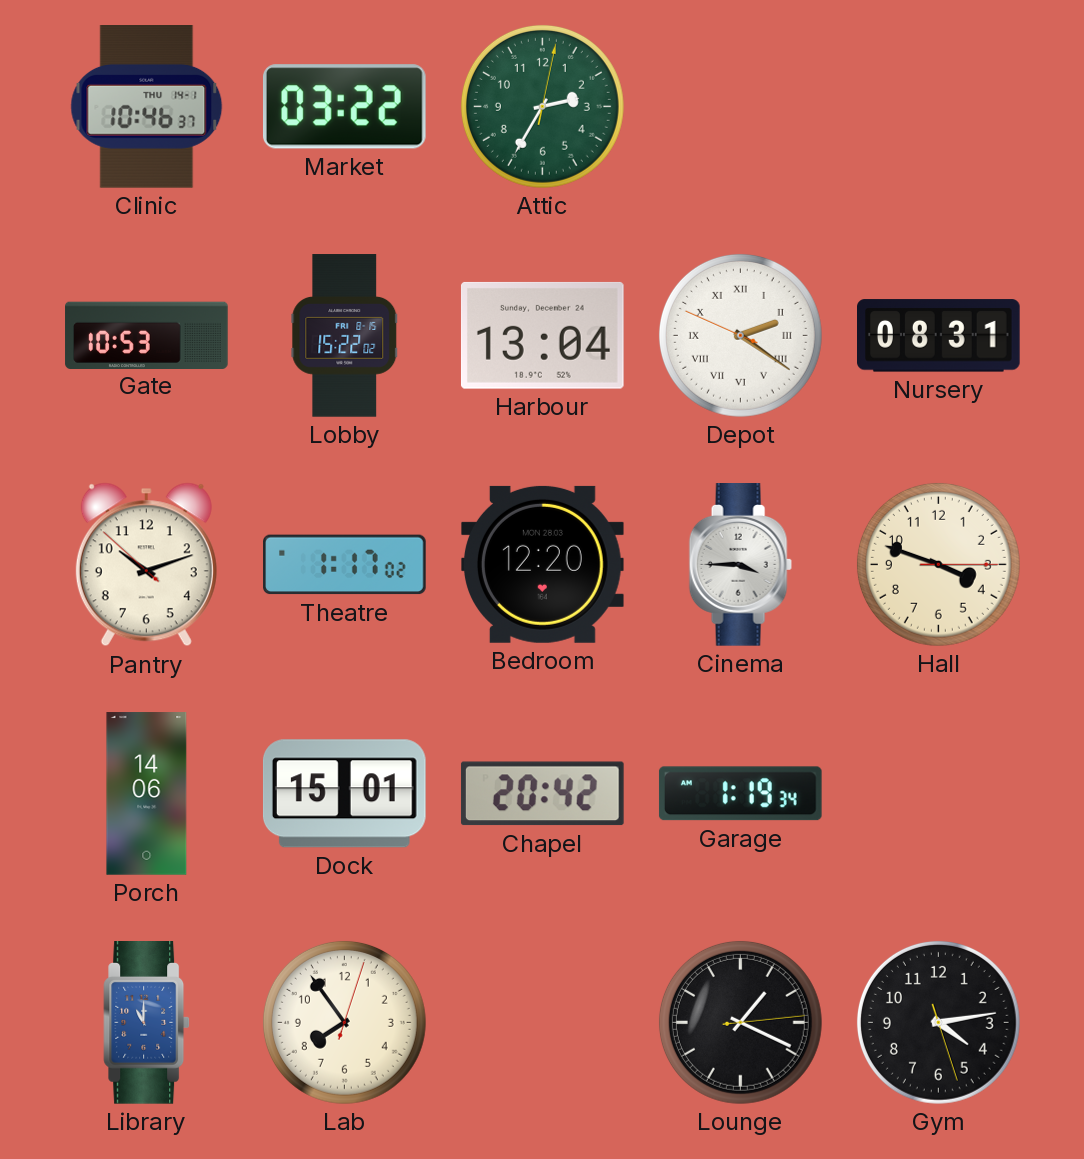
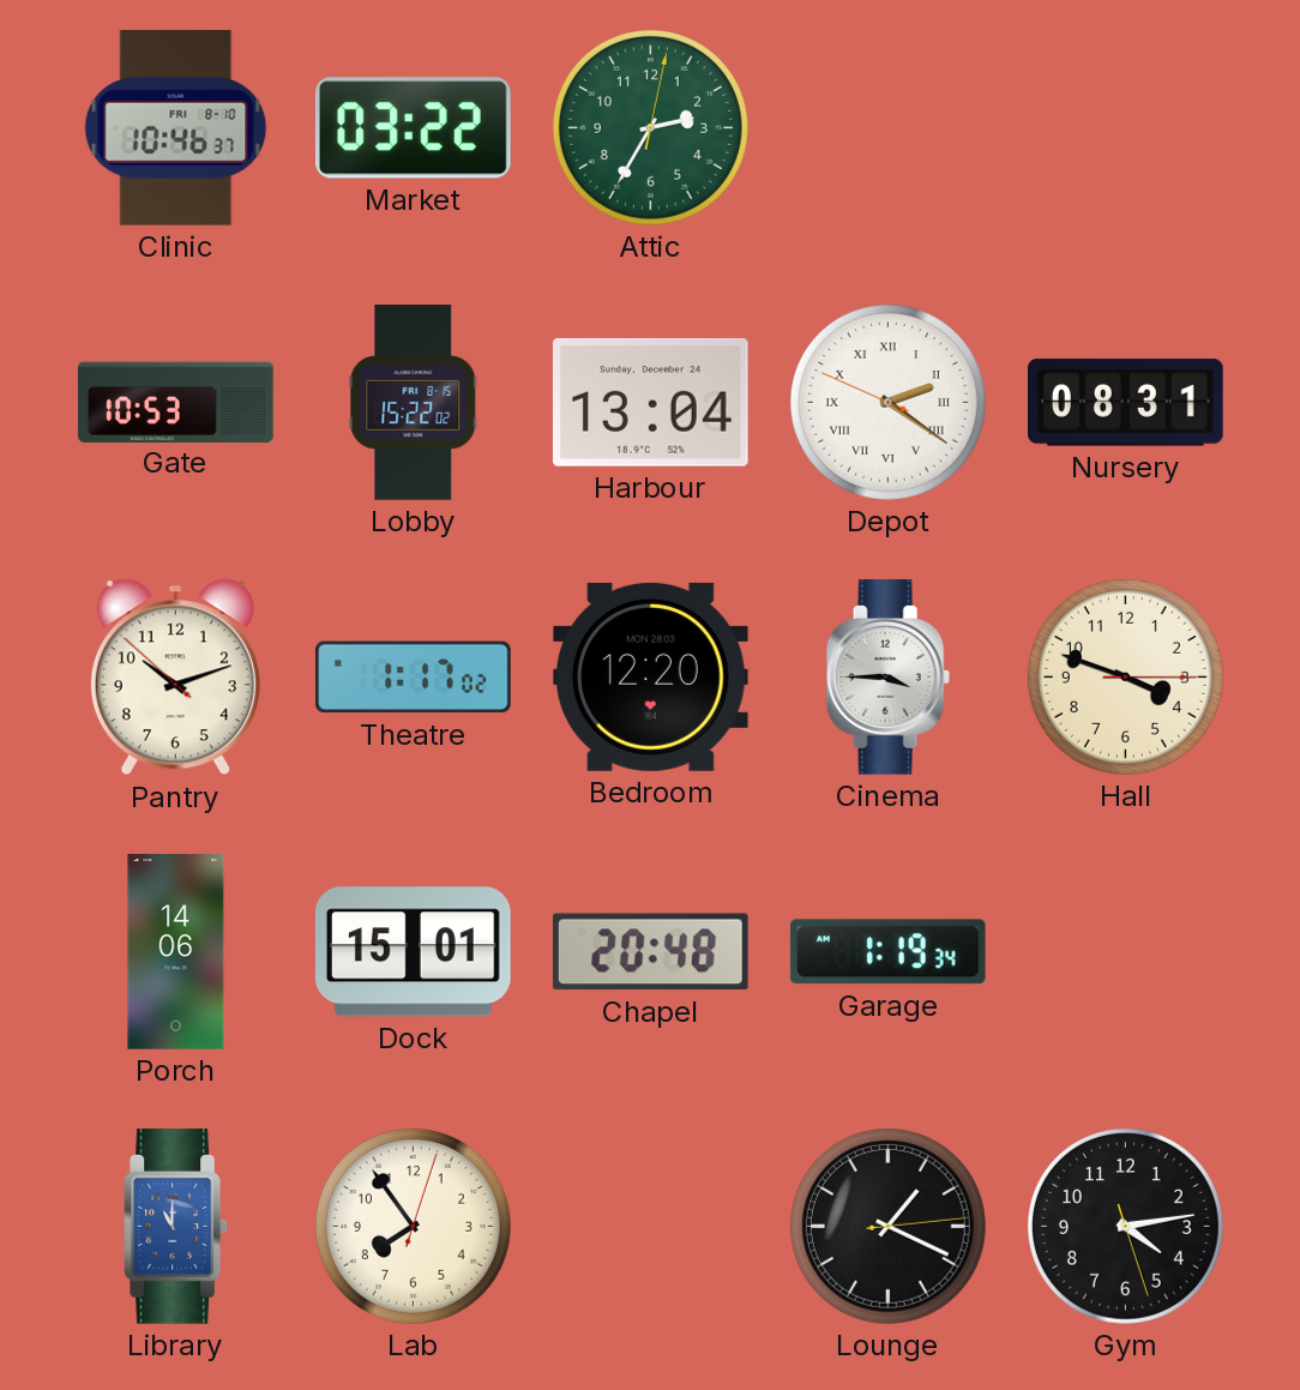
Clinic date: THU 14-1 -> FRI 8-10
Chapel: 20:42 -> 20:48
